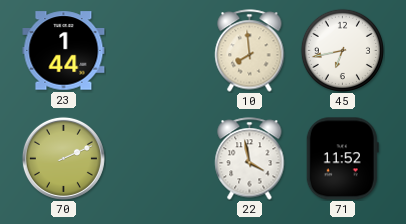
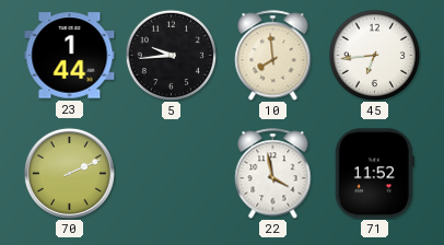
5: none -> 9:44
45: 6:43 -> 6:44
